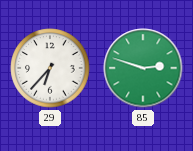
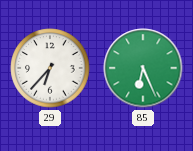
85: 2:48 -> 6:26
